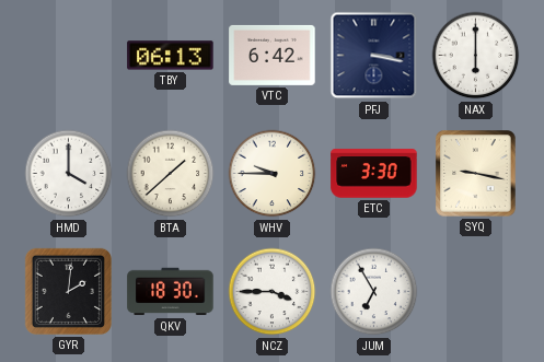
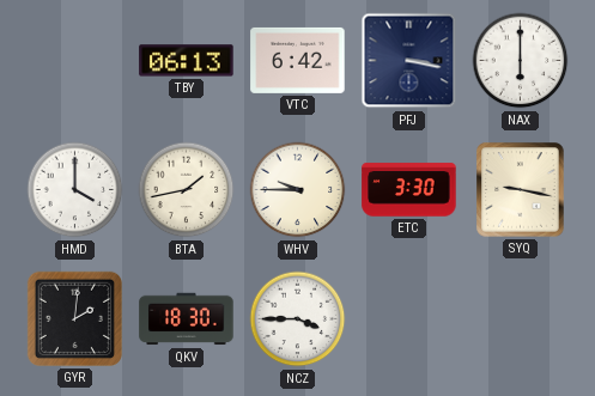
BTA: 1:38 -> 1:43
JUM: 6:55 -> none
